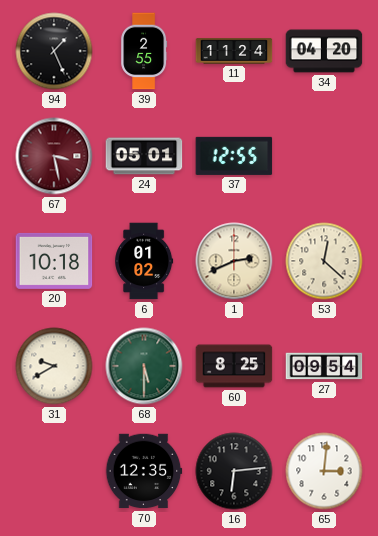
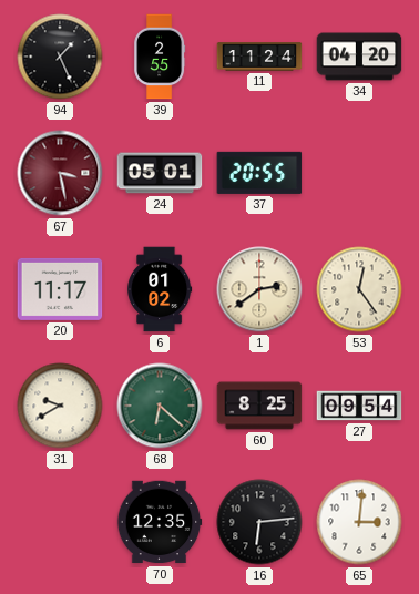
37: 12:55 -> 20:55
20: 10:18 -> 11:17
1: 2:41 -> 2:39
53: 12:22 -> 12:24
68: 5:30 -> 6:22
